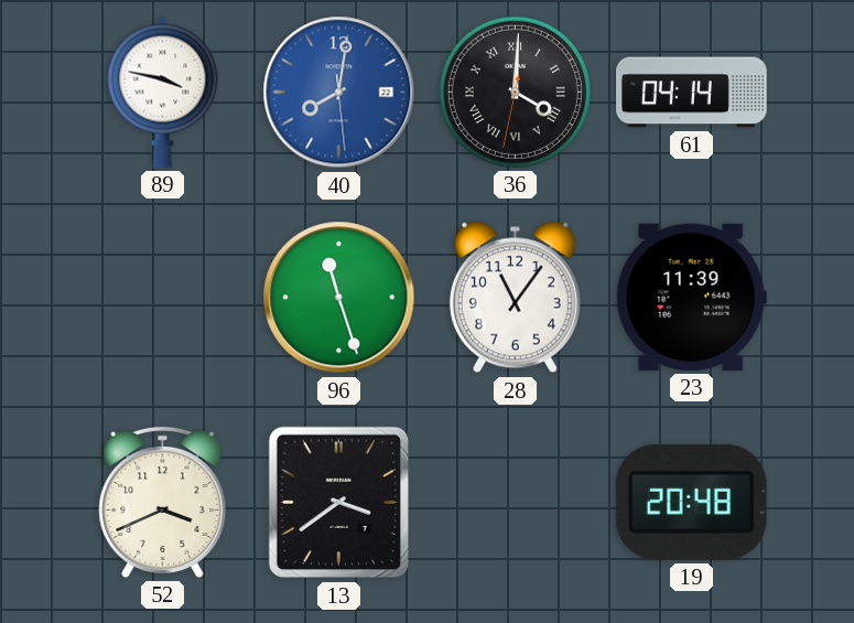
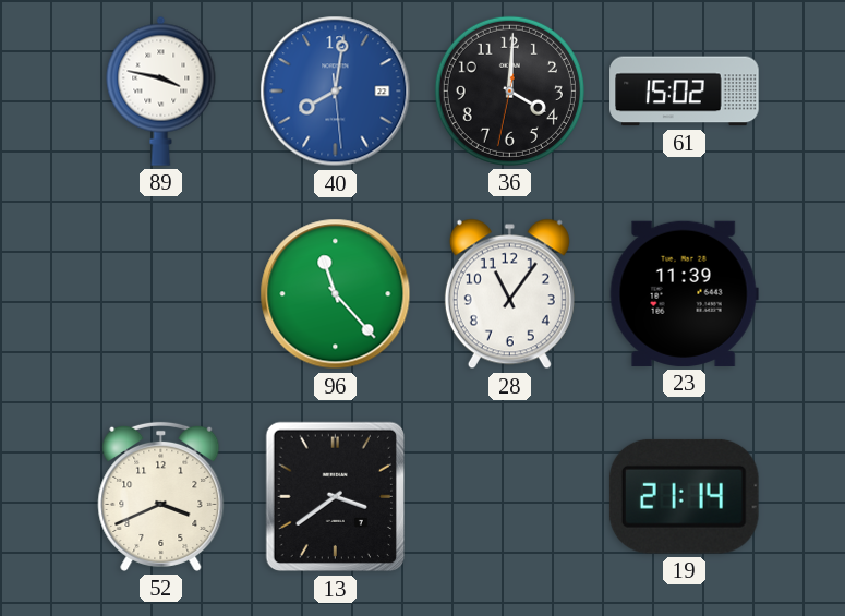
36 numerals: Roman -> Arabic
61: 04:14 -> 15:02
96: 11:27 -> 11:23
19: 20:48 -> 21:14
